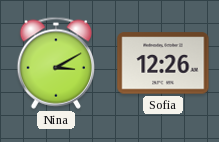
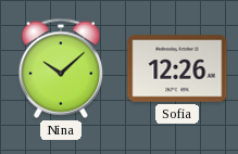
Nina: 3:10 -> 10:08
